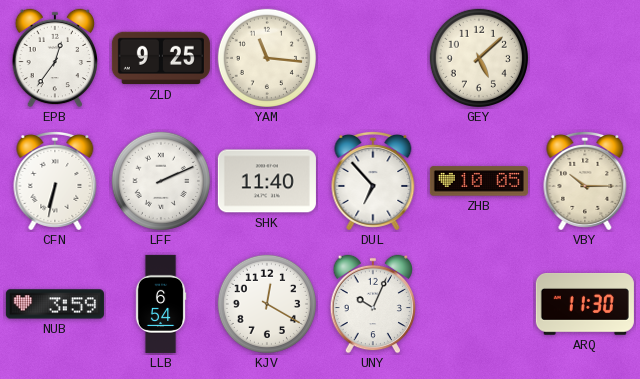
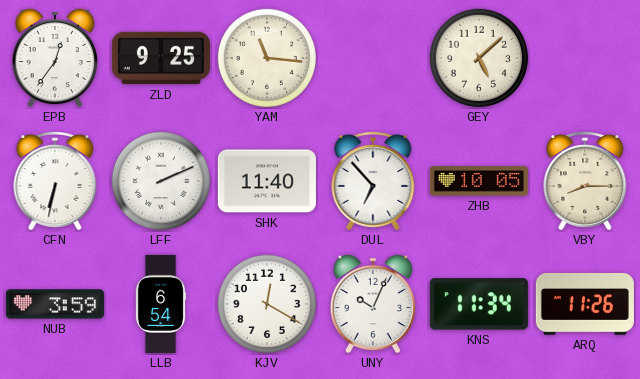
VBY: 10:15 -> 8:15
KNS: none -> 11:34
ARQ: 11:30 -> 11:26
